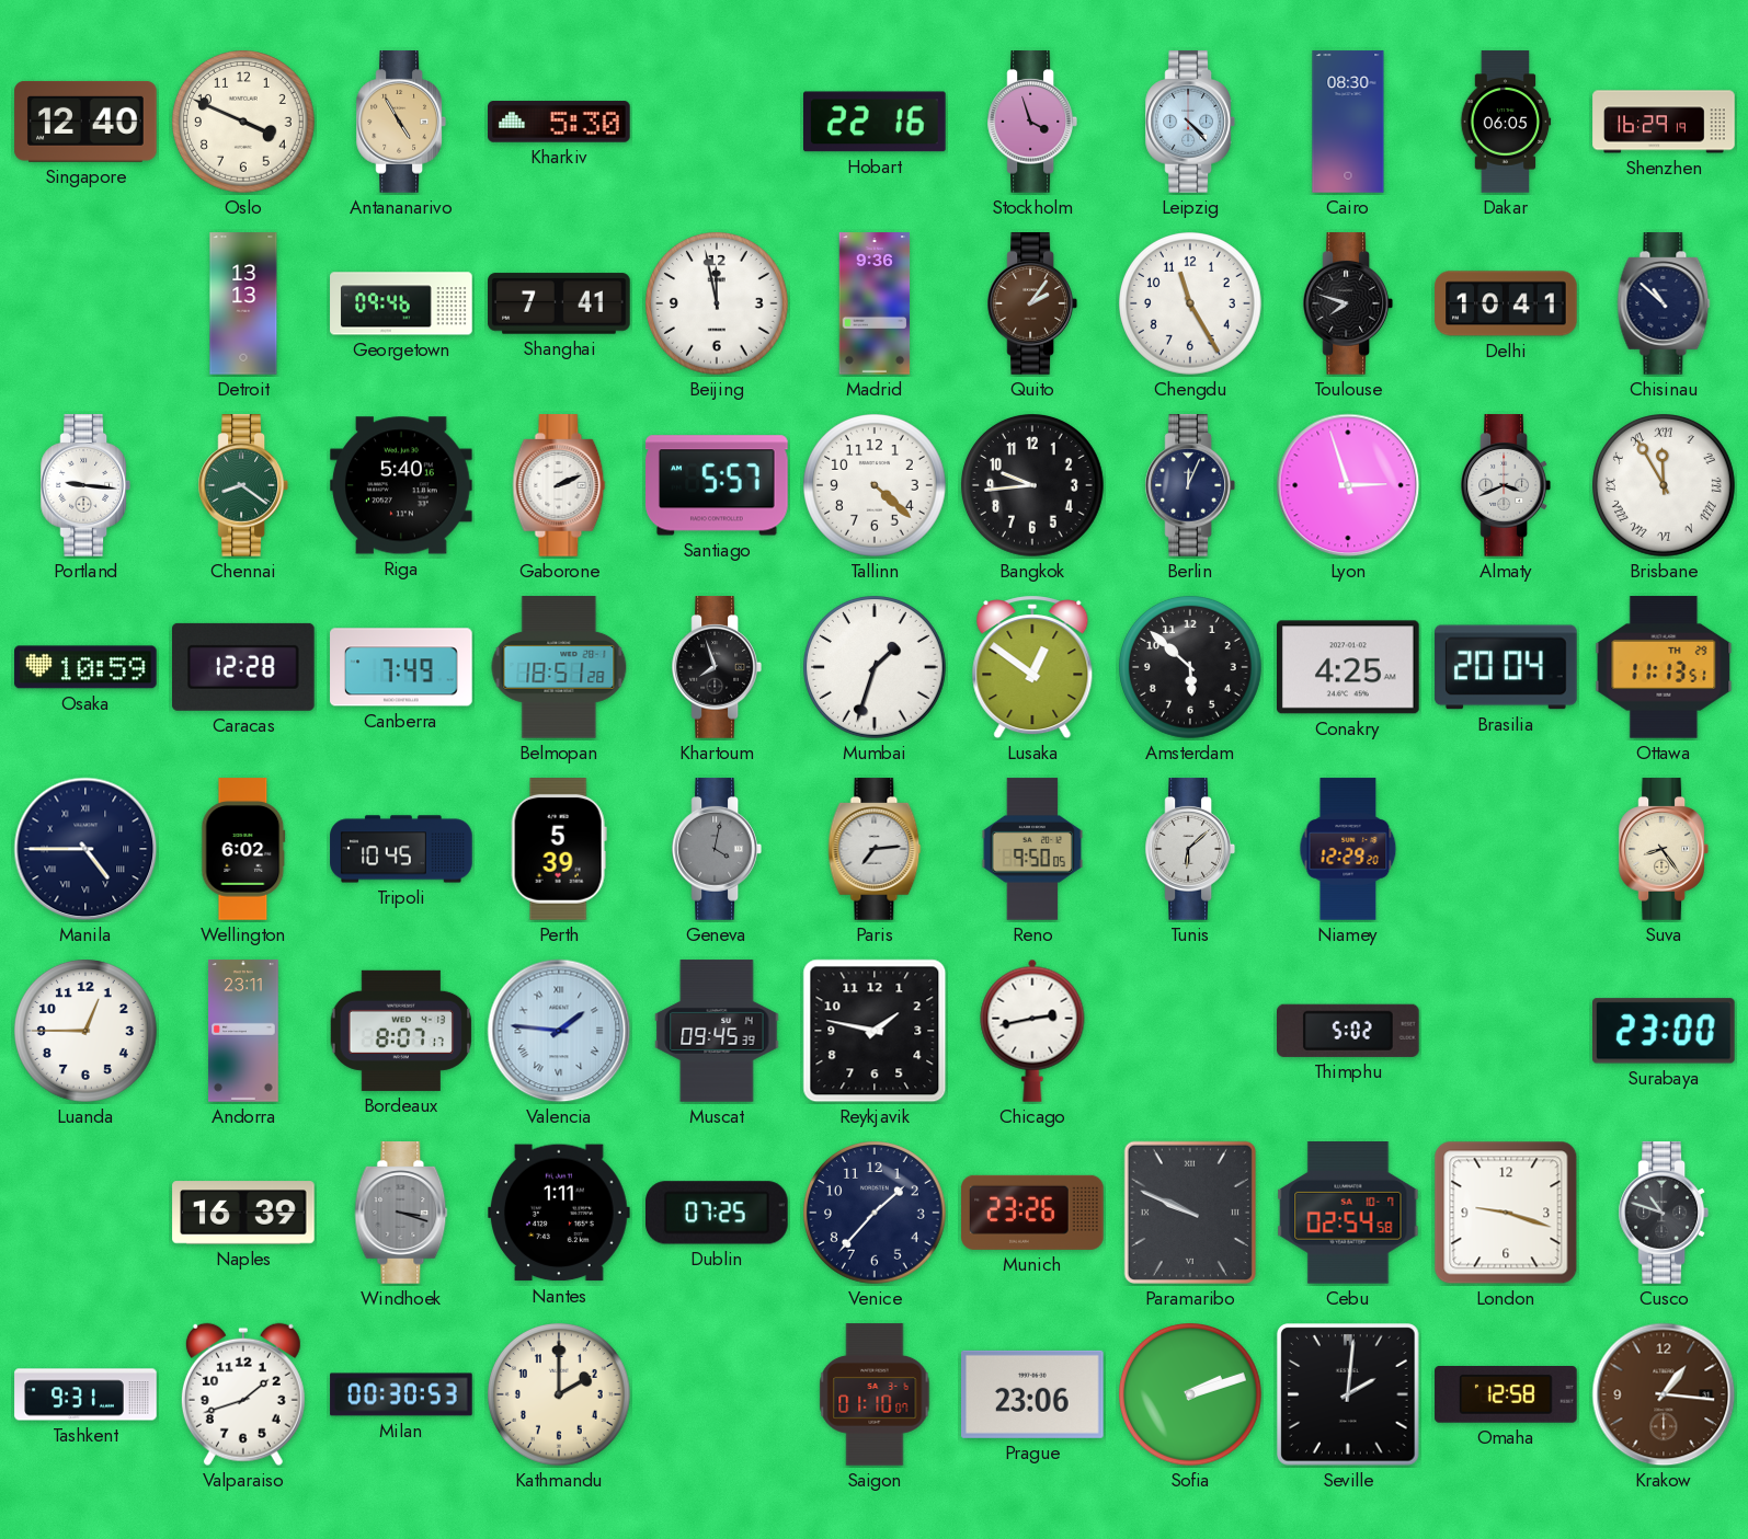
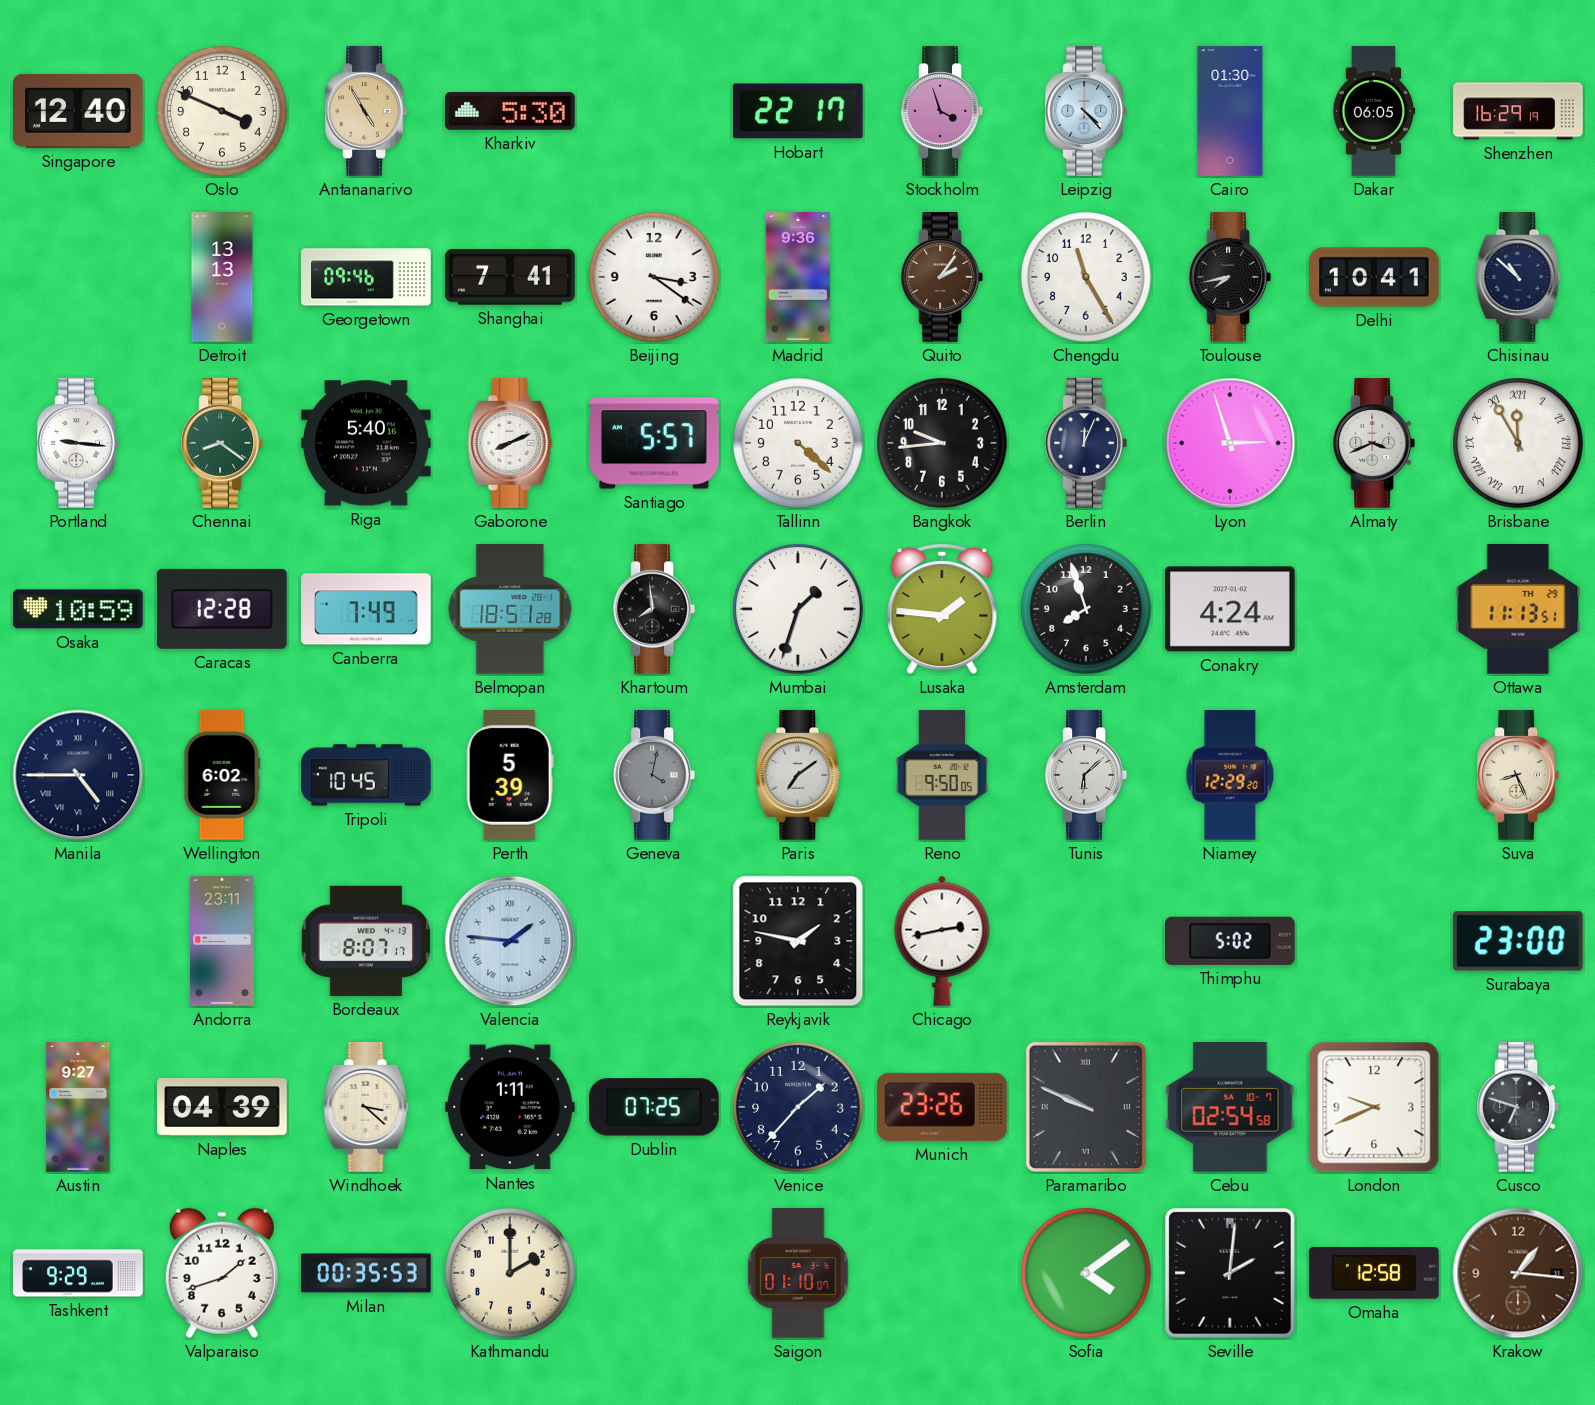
Hobart: 22:16 -> 22:17
Cairo: 08:30 -> 01:30
Beijing: 11:58 -> 3:21
Toulouse: 7:48 -> 7:43
Gaborone: 2:11 -> 8:11
Khartoum: 7:57 -> 7:59
Lusaka: 12:51 -> 1:46
Amsterdam: 5:52 -> 7:57
Conakry: 4:25 -> 4:24
Brasilia: 20:04 -> none
Paris: 7:14 -> 7:09
Suva: 8:24 -> 8:26
Luanda: 12:45 -> none
Muscat: 09:45 -> none
Austin: none -> 9:27
Naples: 16:39 -> 04:39
Windhoek: 3:18 -> 3:22
Windhoek dial: grey -> cream
London: 9:18 -> 9:41
Cusco: 10:48 -> 6:48
Tashkent: 9:31 -> 9:29
Milan: 00:30 -> 00:35
Prague: 23:06 -> none
Sofia: 2:12 -> 4:09
